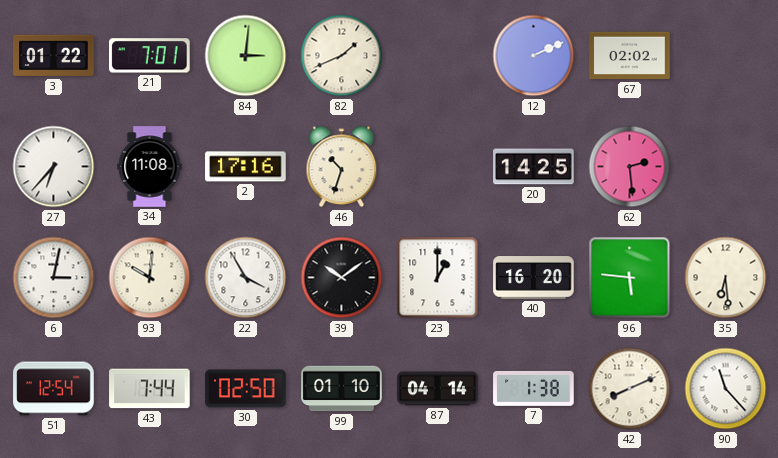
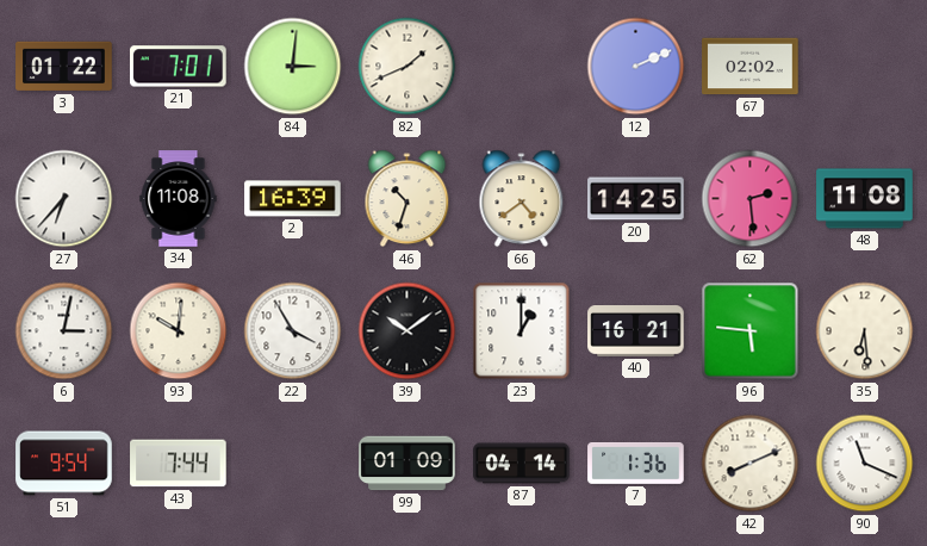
2: 17:16 -> 16:39
66: none -> 4:39
48: none -> 11:08
40: 16:20 -> 16:21
51: 12:54 -> 9:54
30: 02:50 -> none
99: 01:10 -> 01:09
7: 1:38 -> 1:36
90: 11:23 -> 11:19
